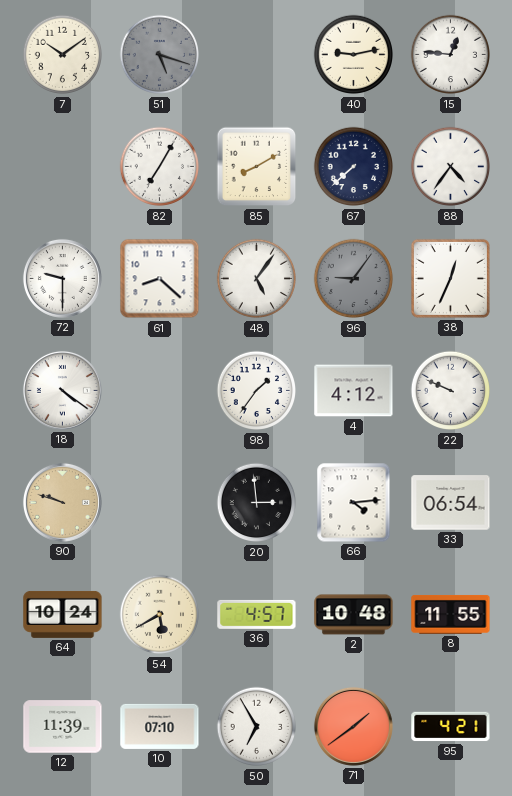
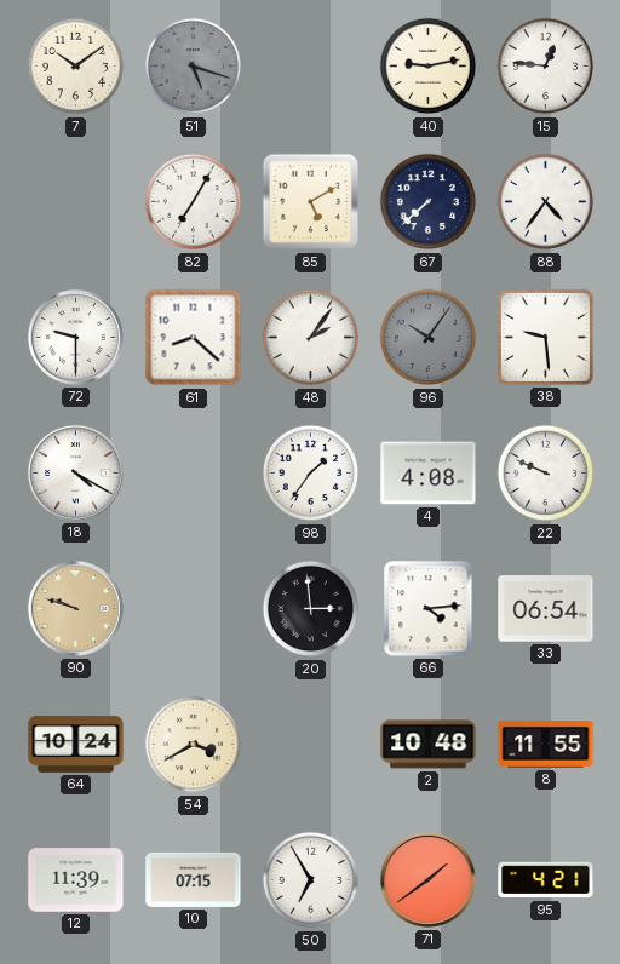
85: 8:10 -> 5:10
48: 5:06 -> 2:06
96: 9:06 -> 10:06
38: 12:34 -> 9:29
18: 4:21 -> 4:20
4: 4:12 -> 4:08
54: 5:40 -> 3:40
36: 4:57 -> none
10: 07:10 -> 07:15
